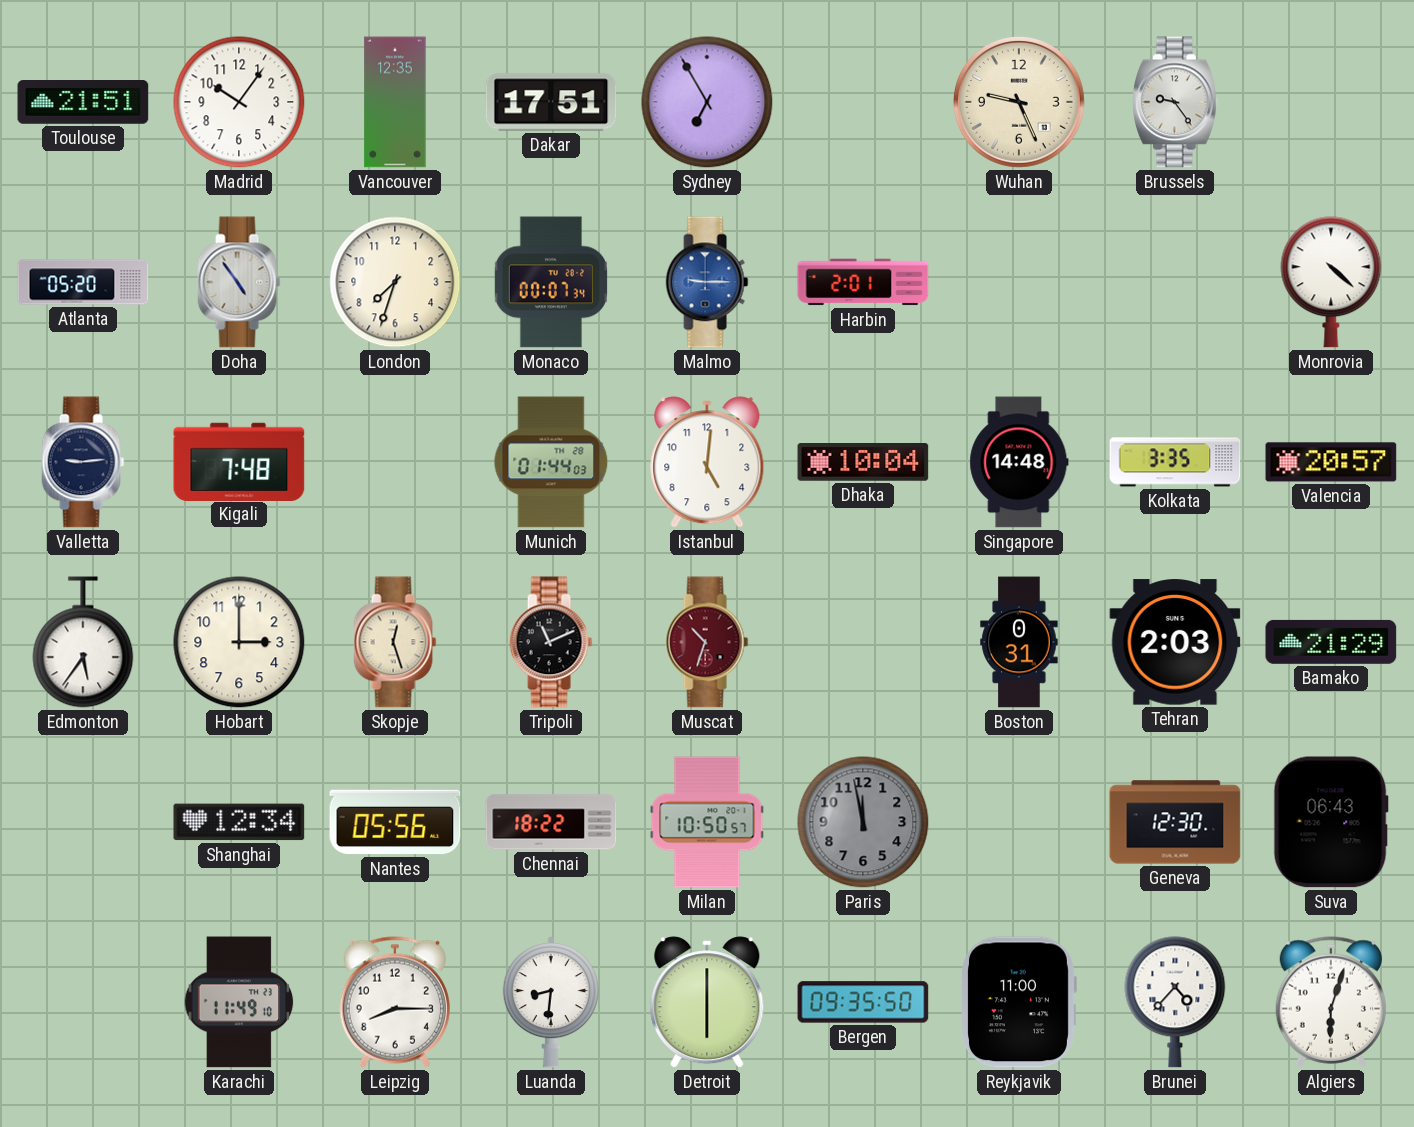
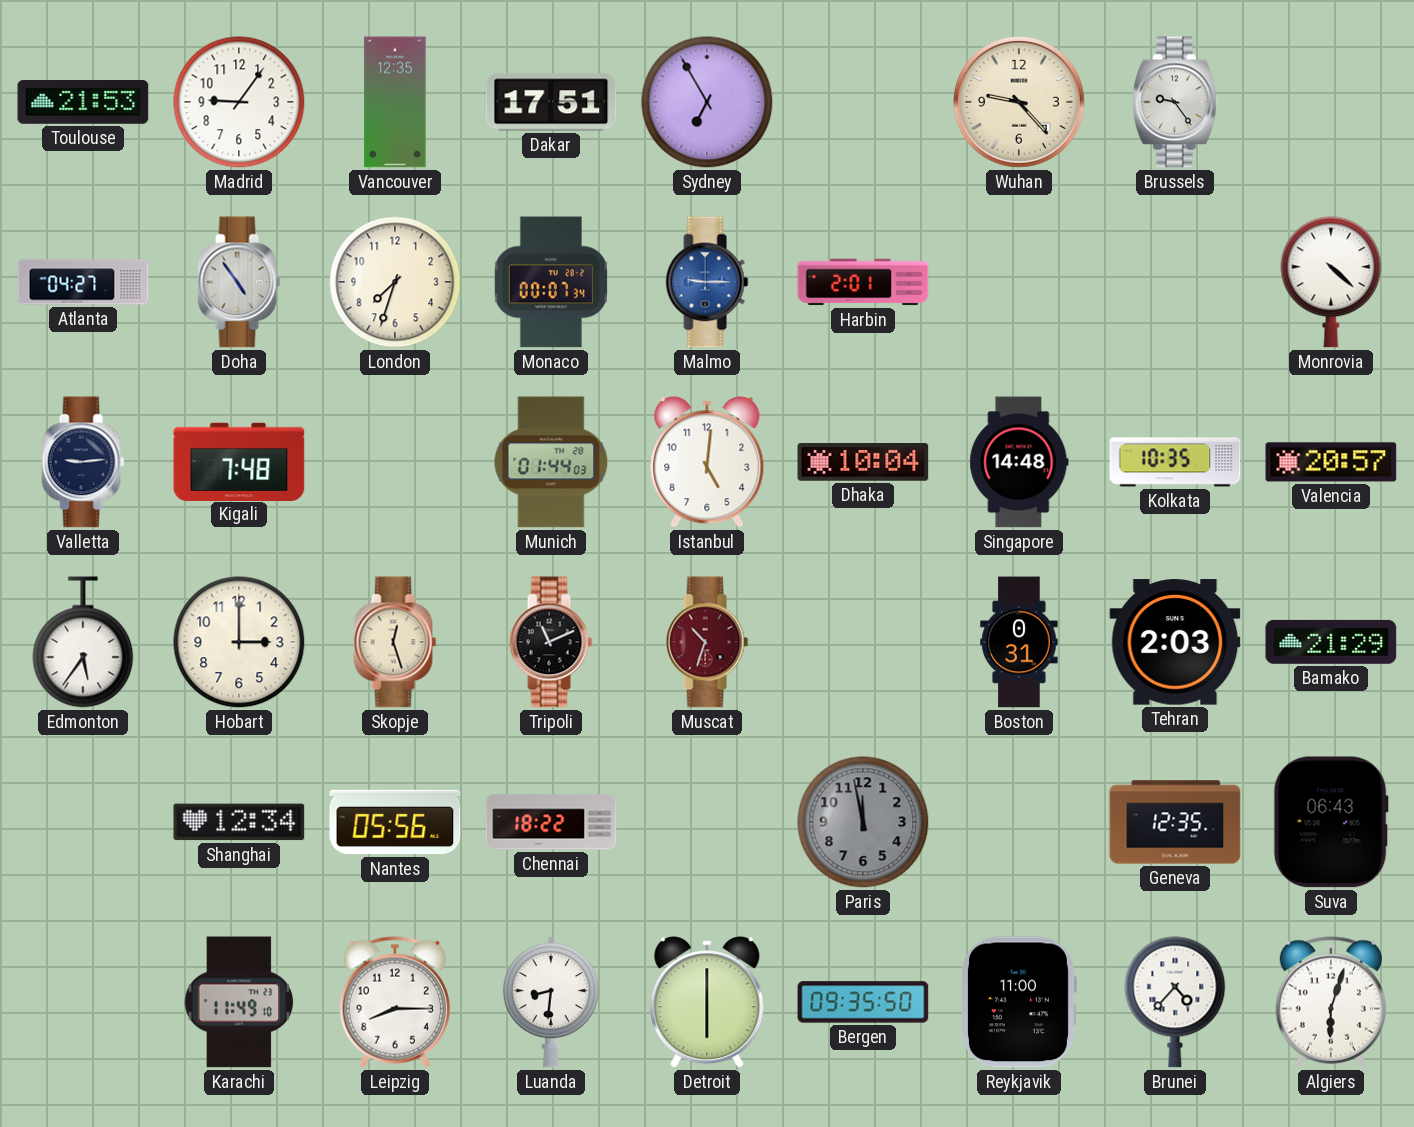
Toulouse: 21:51 -> 21:53
Madrid: 10:06 -> 9:06
Wuhan: 9:26 -> 9:23
Atlanta: 05:20 -> 04:27
Kolkata: 3:35 -> 10:35
Milan: 10:50 -> none
Geneva: 12:30 -> 12:35
